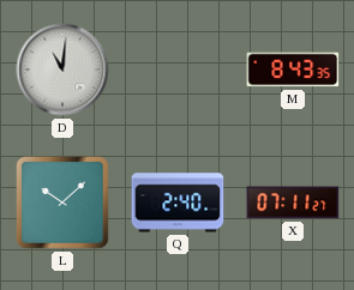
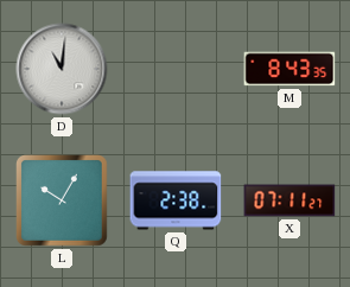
L: 10:08 -> 10:05
Q: 2:40 -> 2:38
